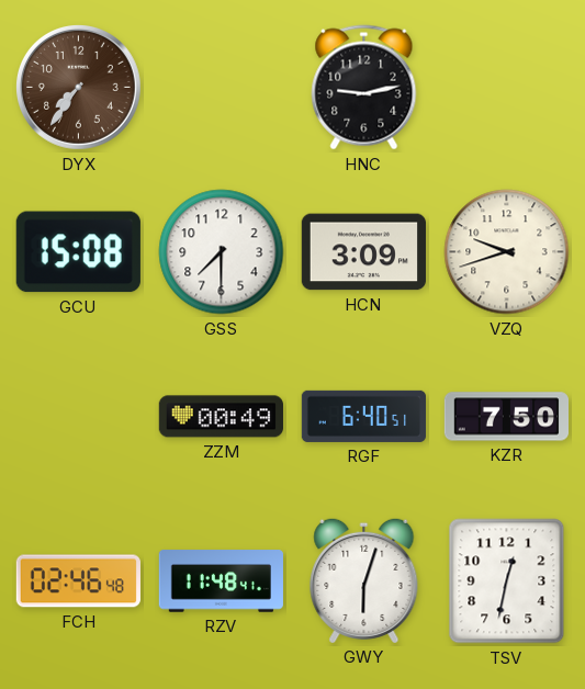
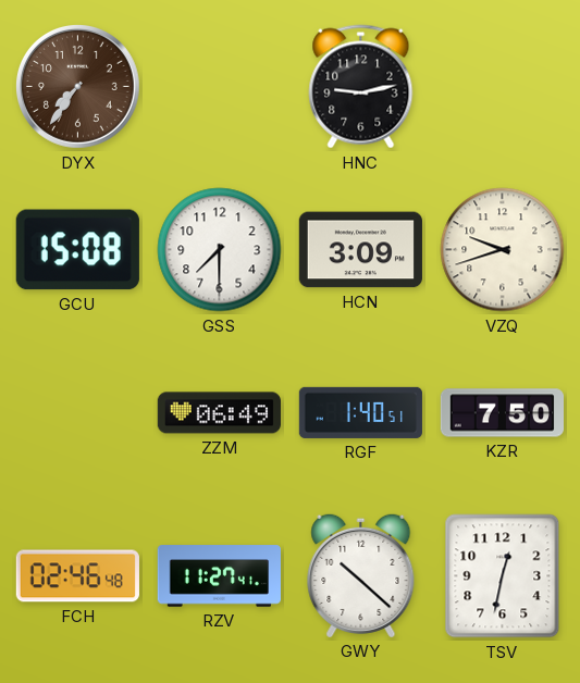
ZZM: 00:49 -> 06:49
RGF: 6:40 -> 1:40
RZV: 11:48 -> 11:27
GWY: 6:03 -> 10:22
